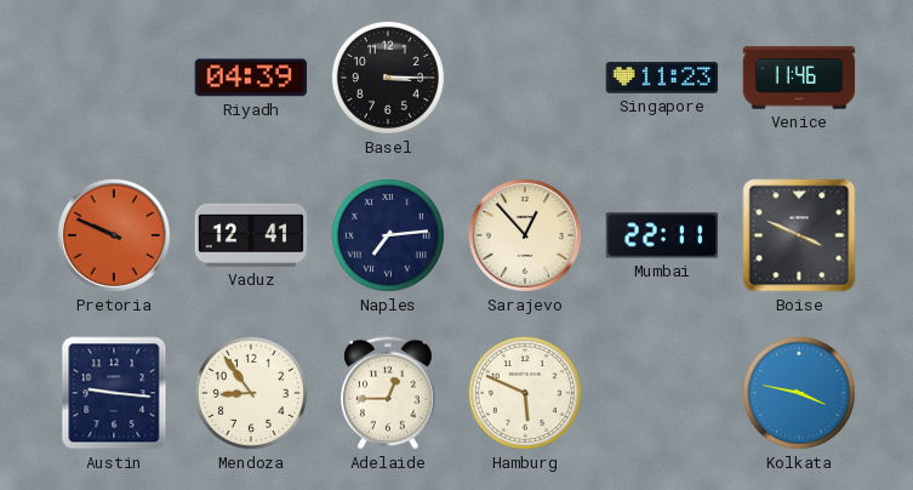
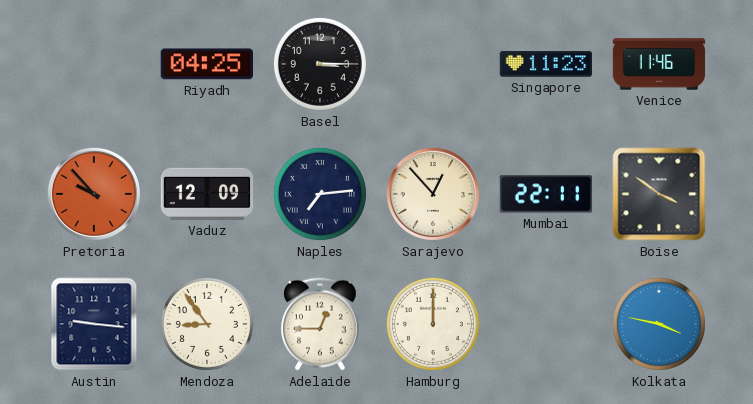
Riyadh: 04:39 -> 04:25
Pretoria: 9:49 -> 9:53
Vaduz: 12:41 -> 12:09
Boise: 3:49 -> 3:51
Hamburg: 5:49 -> 12:00
